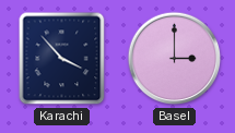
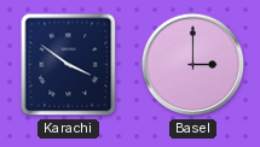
Karachi: 3:53 -> 3:51
